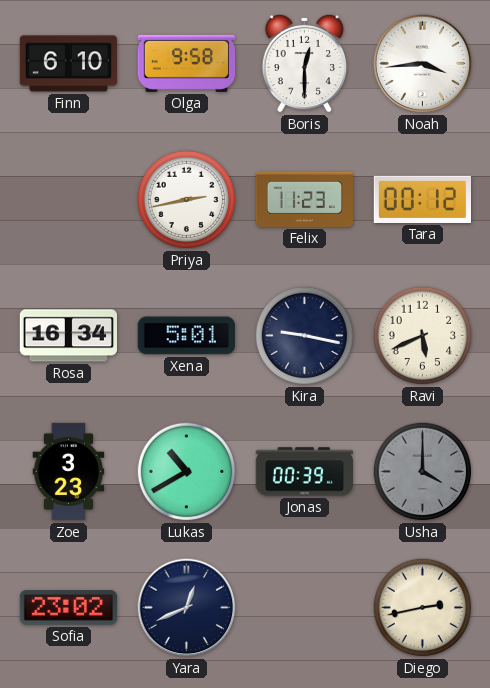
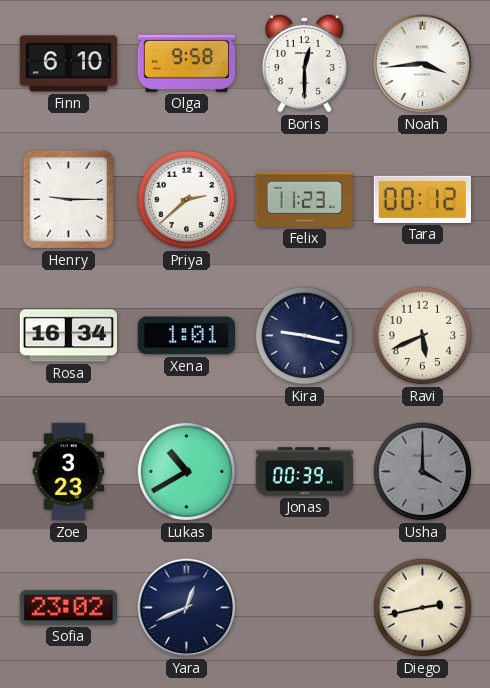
Henry: none -> 9:15
Priya: 2:43 -> 2:38
Xena: 5:01 -> 1:01
